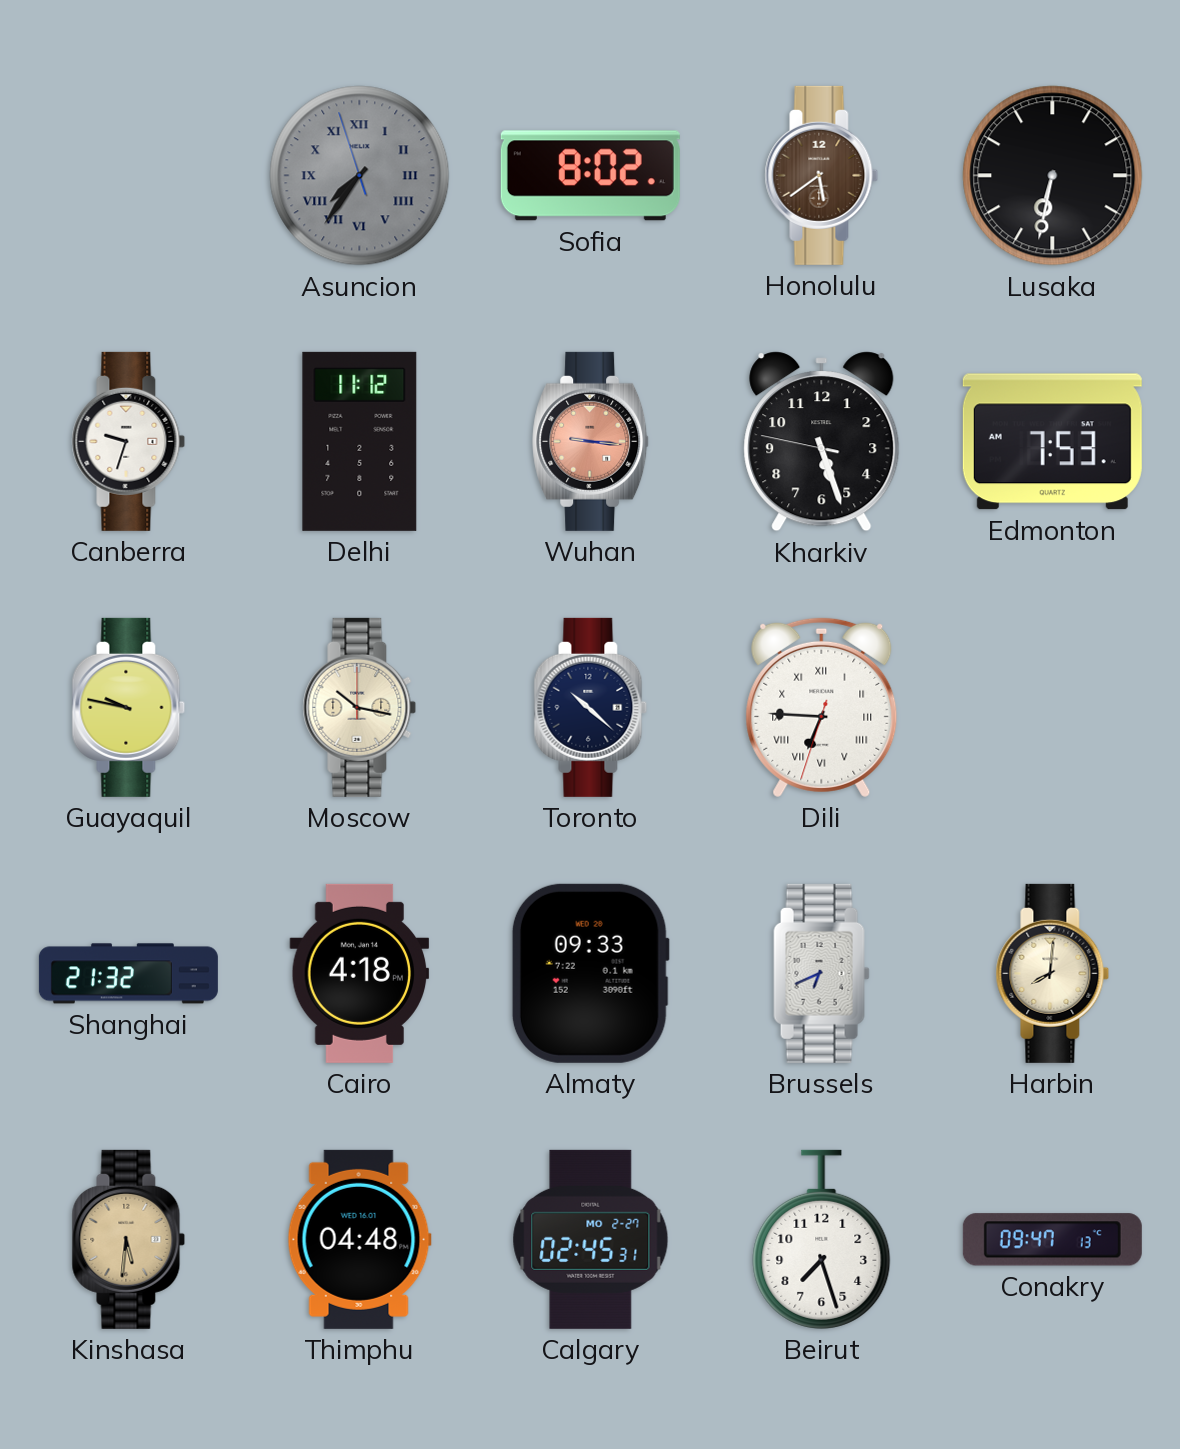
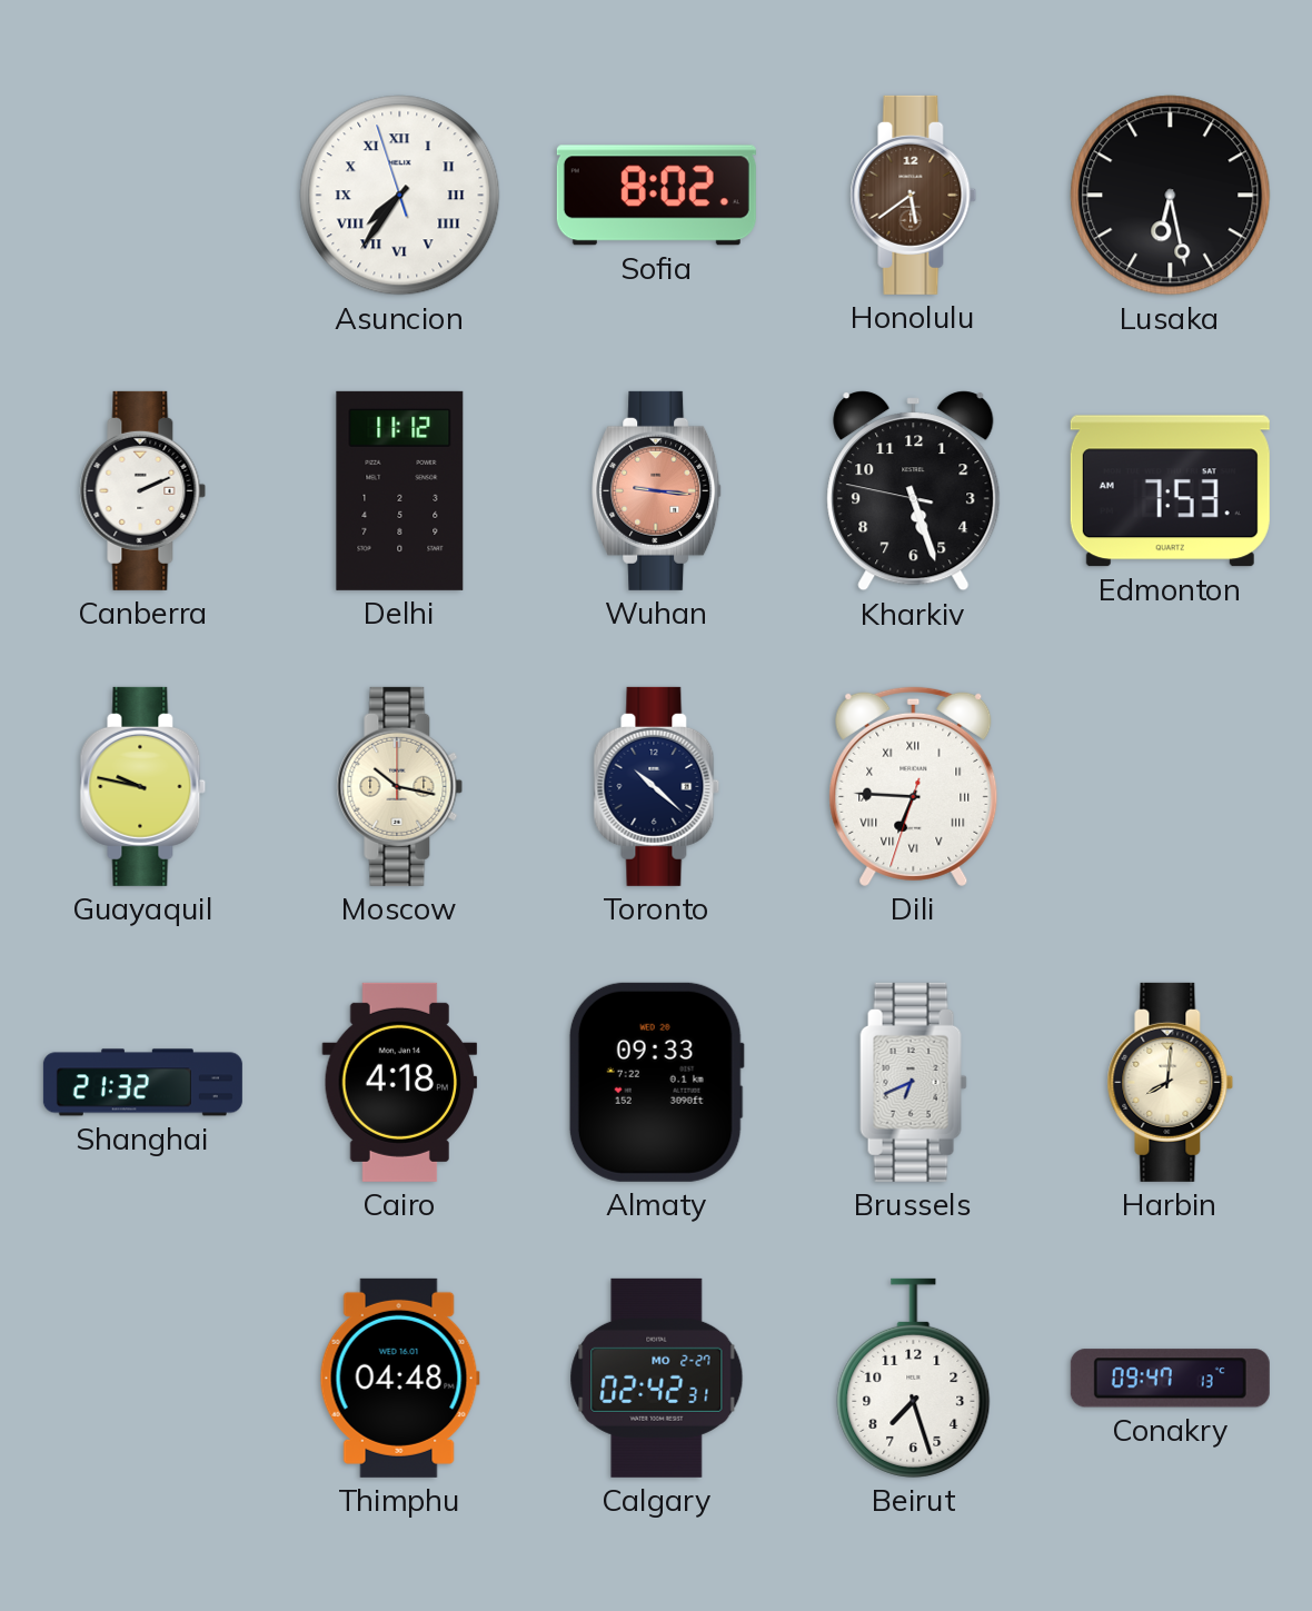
Asuncion dial: grey -> white
Lusaka: 6:32 -> 6:28
Canberra: 9:33 -> 2:11
Kinshasa: 5:31 -> none
Calgary: 02:45 -> 02:42
